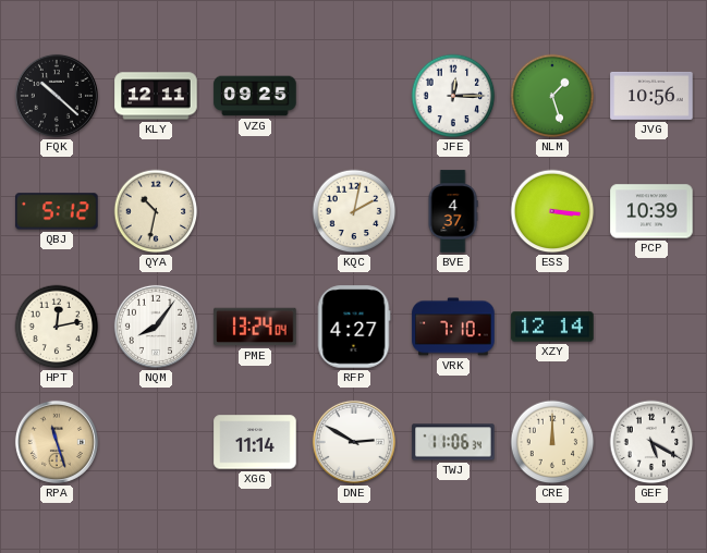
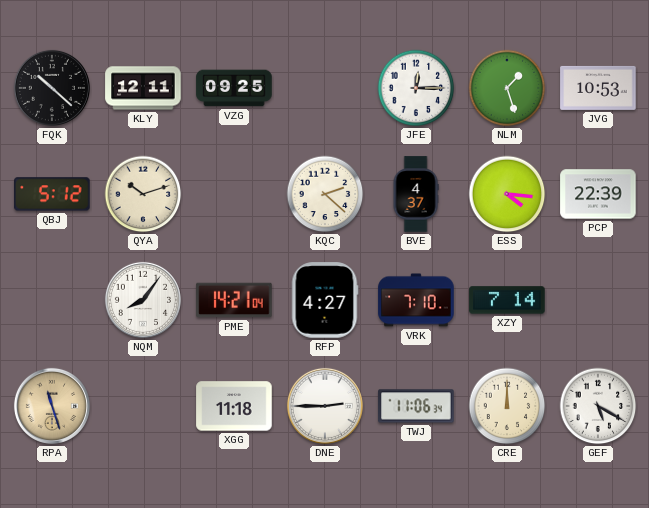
JVG: 10:56 -> 10:53
QYA: 10:32 -> 10:12
KQC: 2:02 -> 2:22
ESS: 3:16 -> 4:16
PCP: 10:39 -> 22:39
HPT: 12:13 -> none
PME: 13:24 -> 14:21
XZY: 12:14 -> 7:14
XGG: 11:14 -> 11:18
DNE: 2:50 -> 2:45
